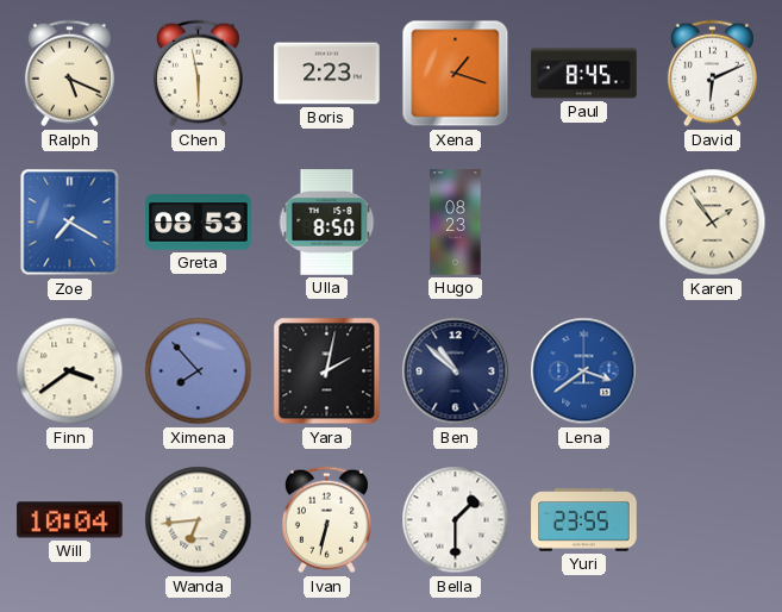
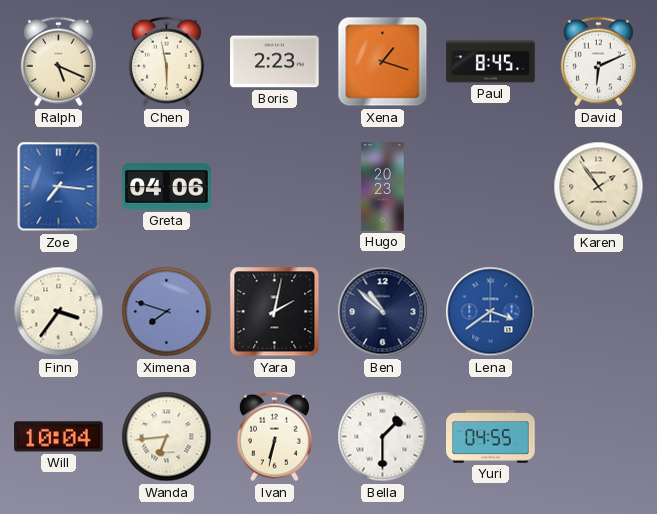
Zoe: 7:20 -> 7:16
Greta: 08:53 -> 04:06
Ulla: 8:50 -> none
Hugo: 08:23 -> 20:23
Finn: 3:39 -> 3:36
Ximena: 7:53 -> 7:48
Yuri: 23:55 -> 04:55
